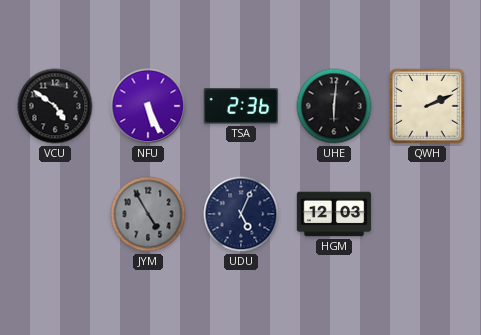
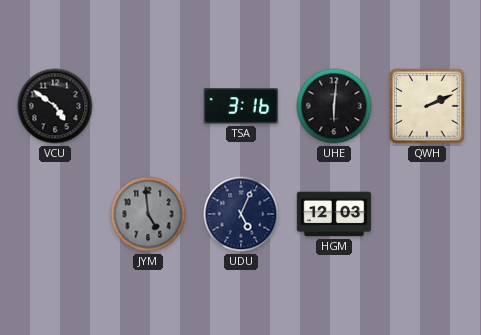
NFU: 5:26 -> none
TSA: 2:36 -> 3:16
JYM: 4:55 -> 4:59
